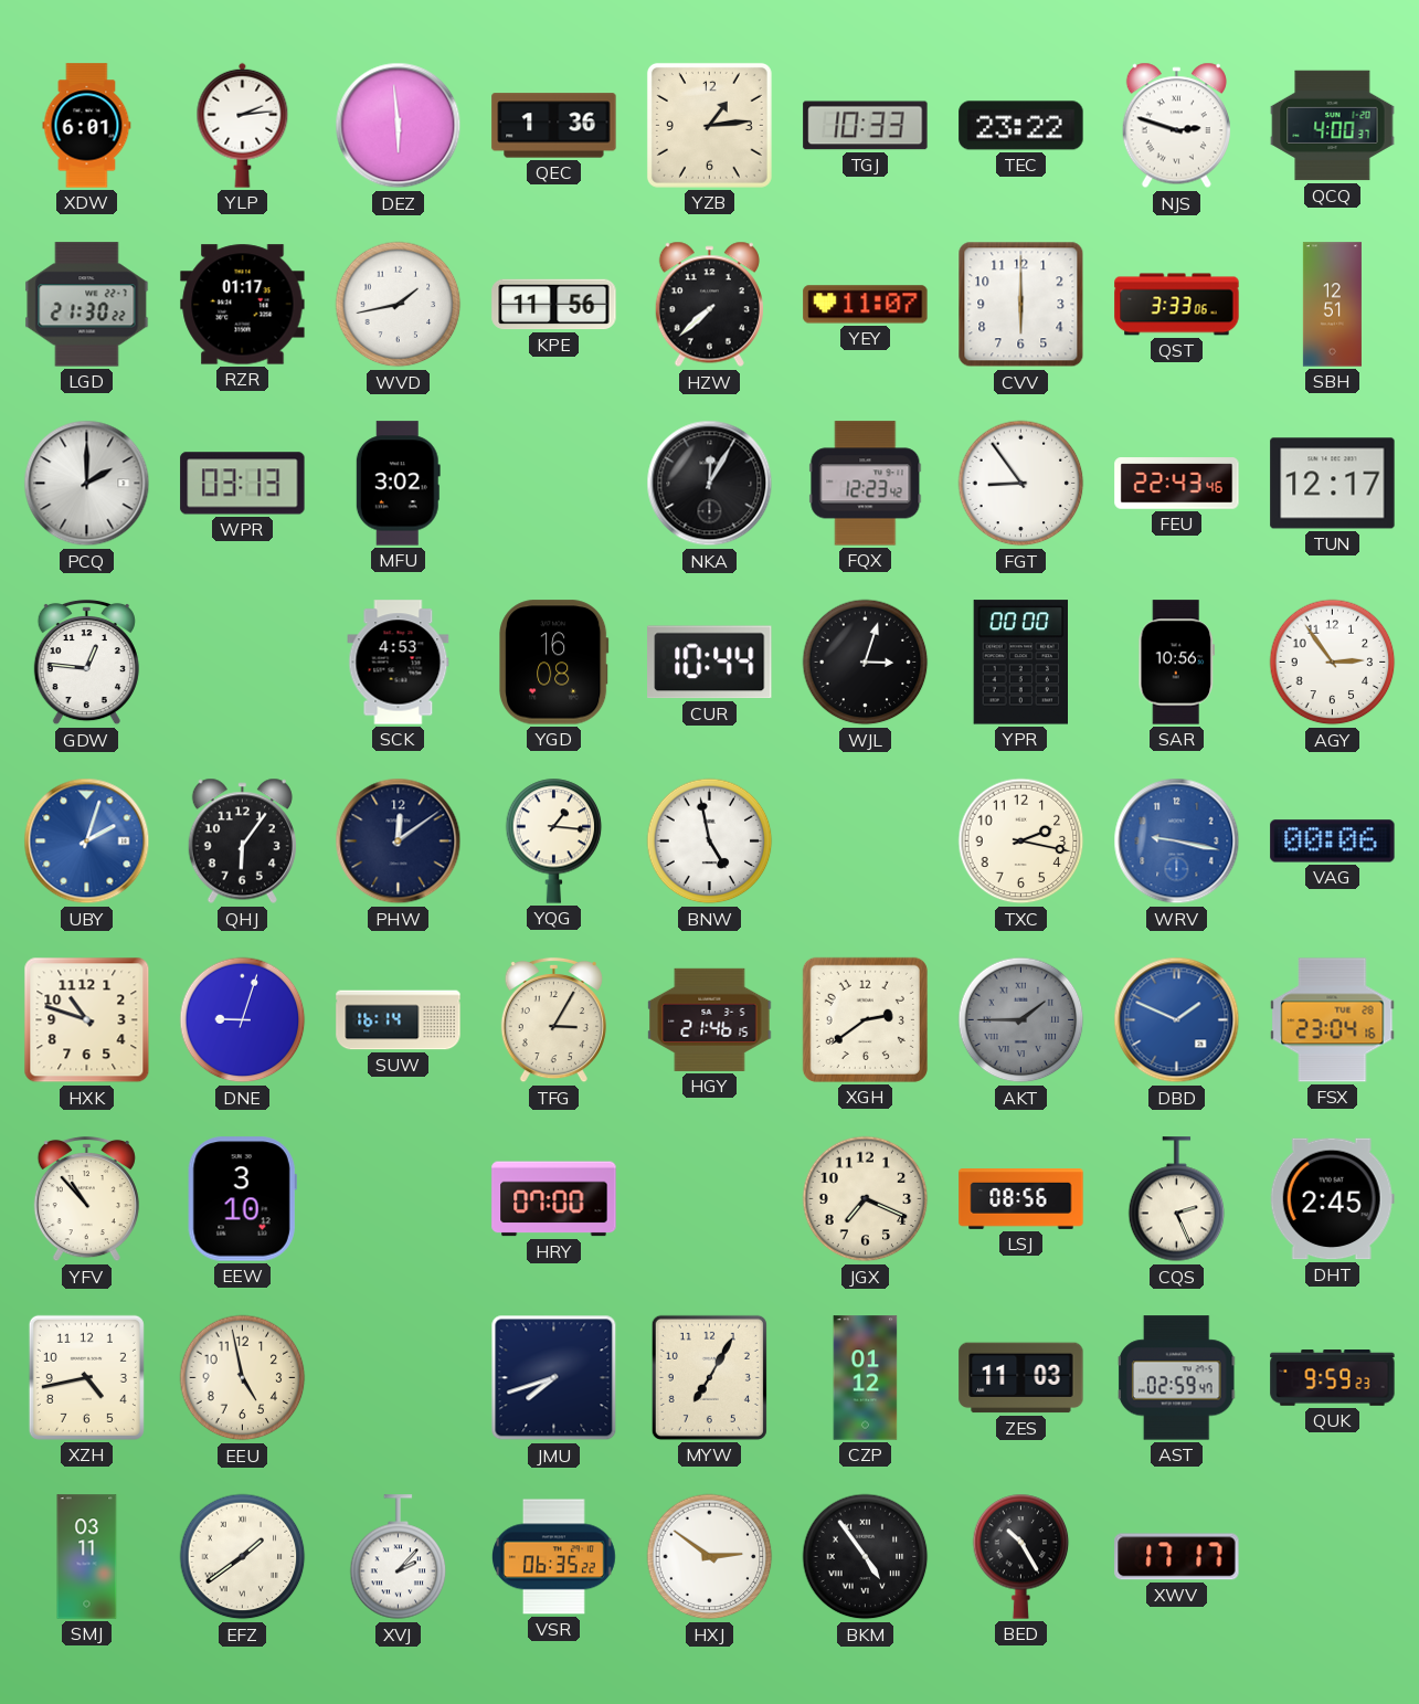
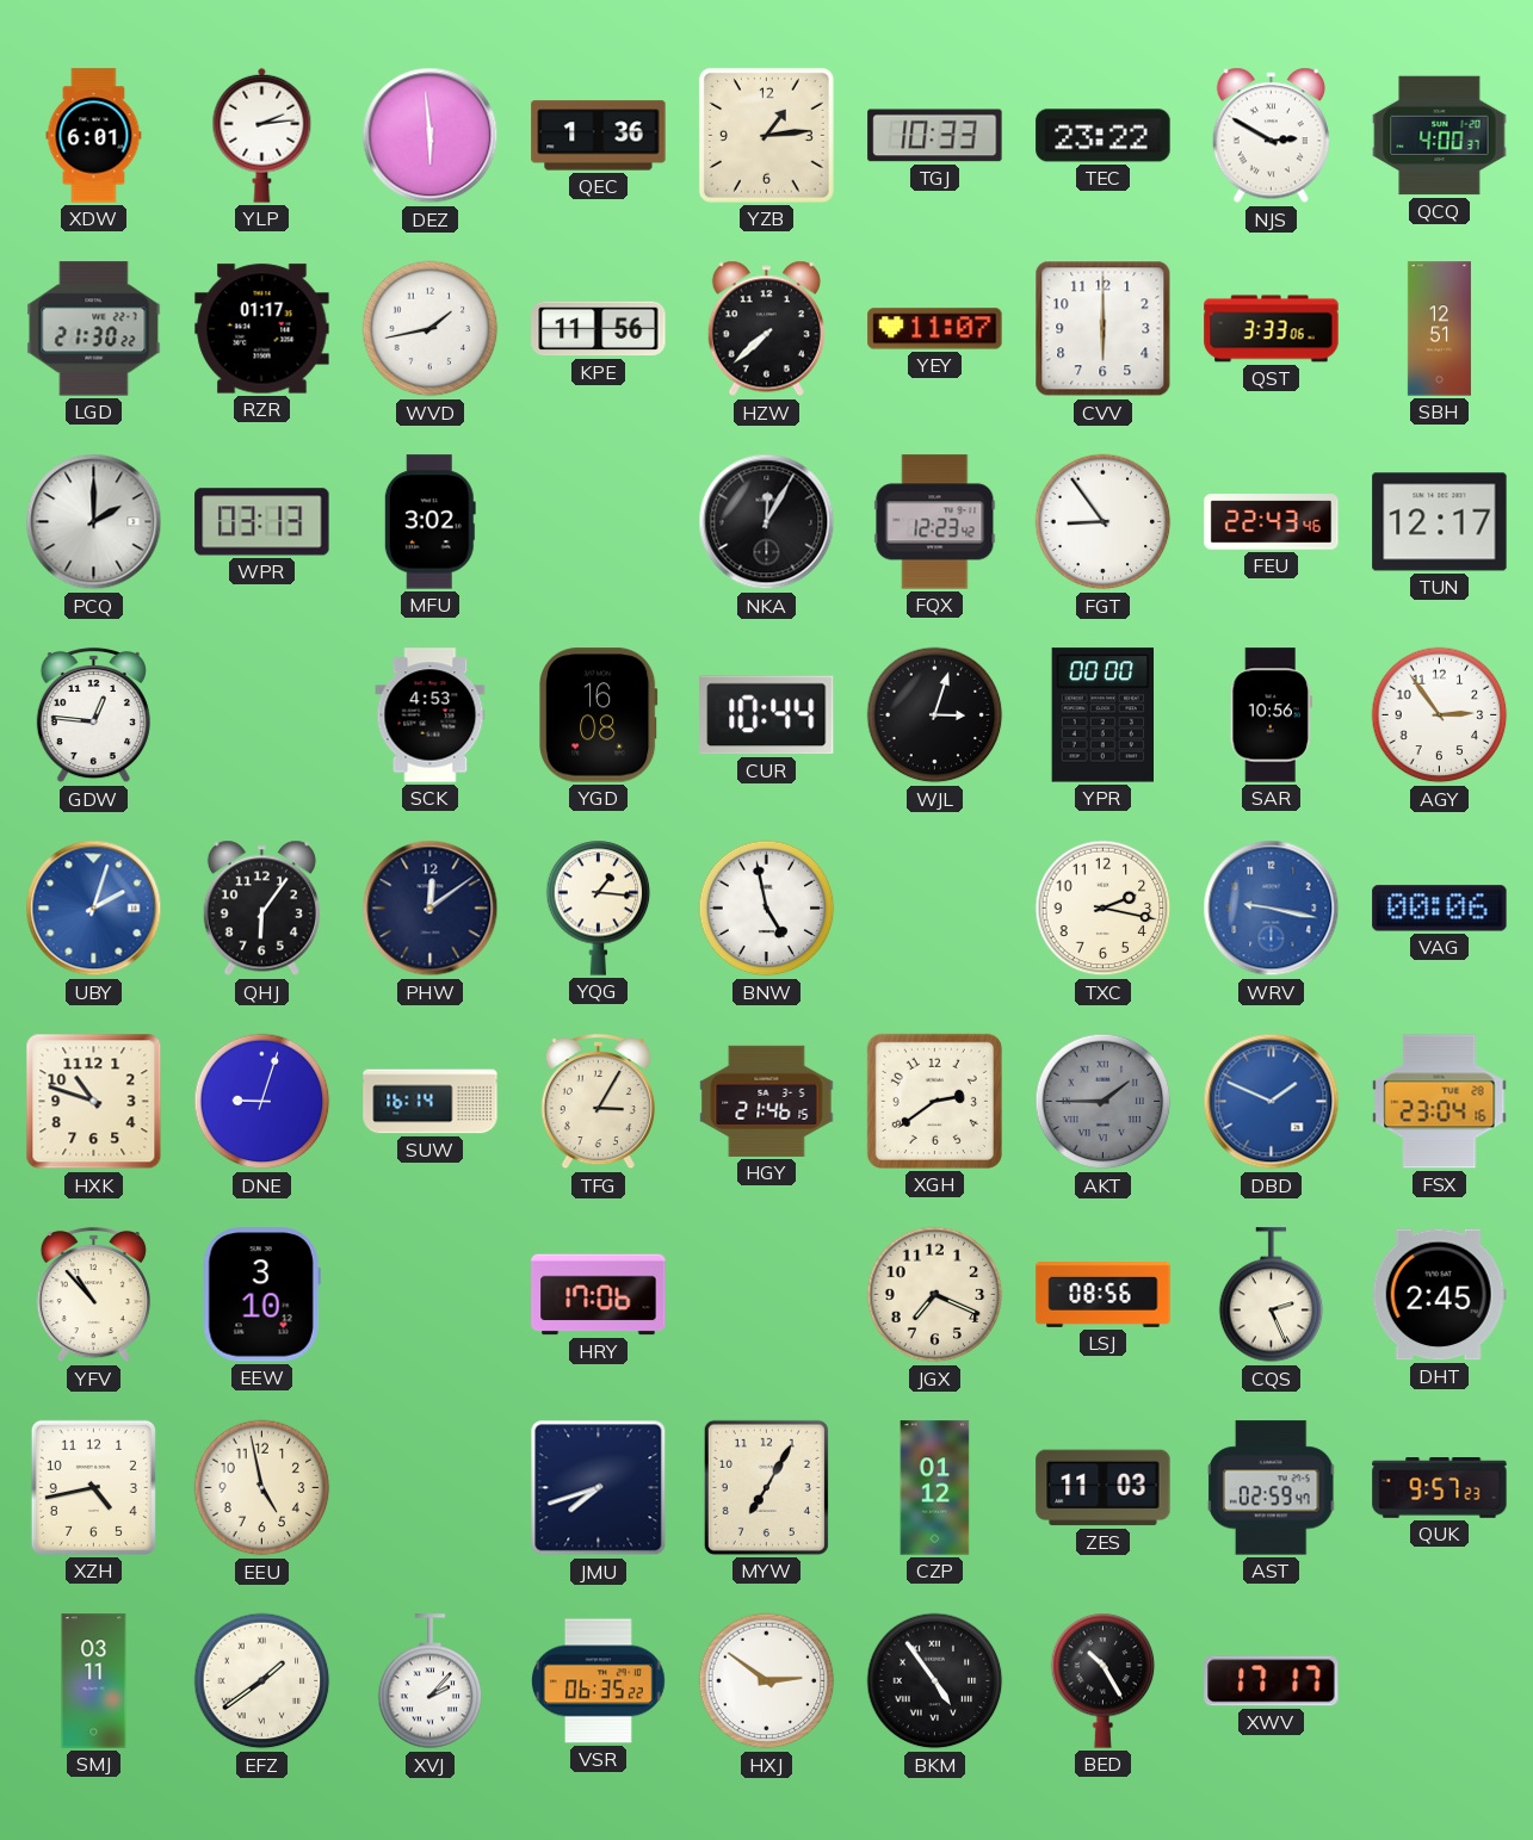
NJS: 2:48 -> 2:50
HRY: 07:00 -> 17:06
QUK: 9:59 -> 9:57
